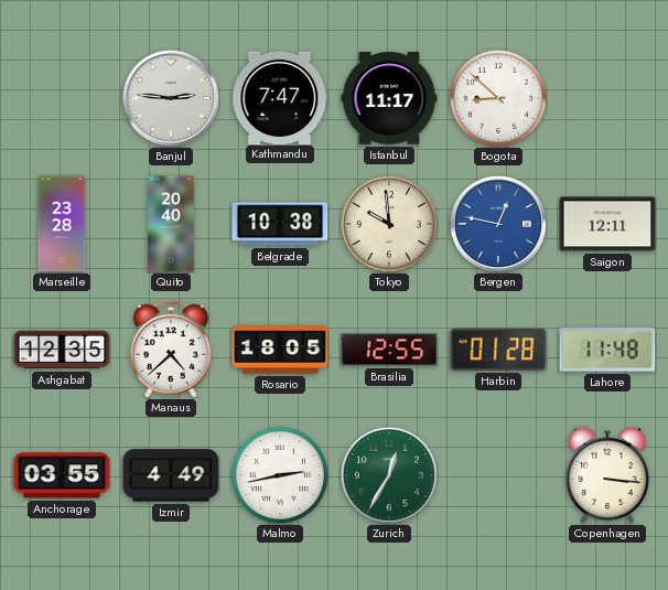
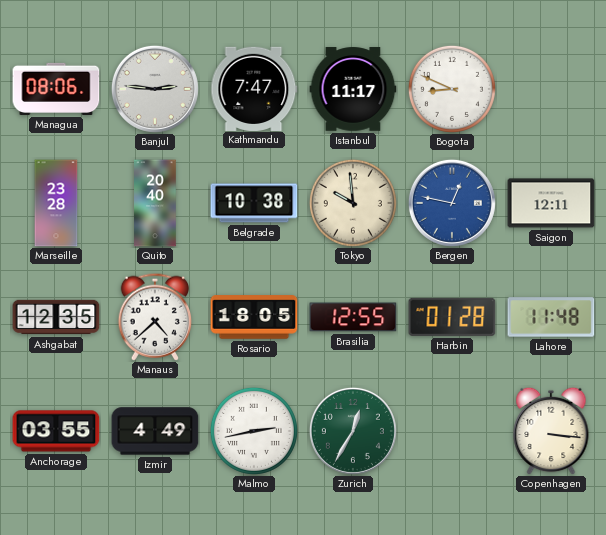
Managua: none -> 08:06
Bogota: 8:52 -> 8:49
